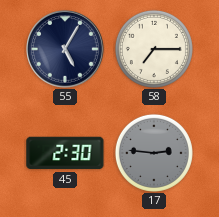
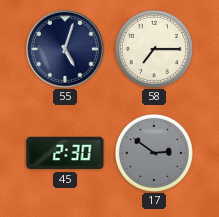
55: 5:05 -> 5:03
17: 2:46 -> 2:51
